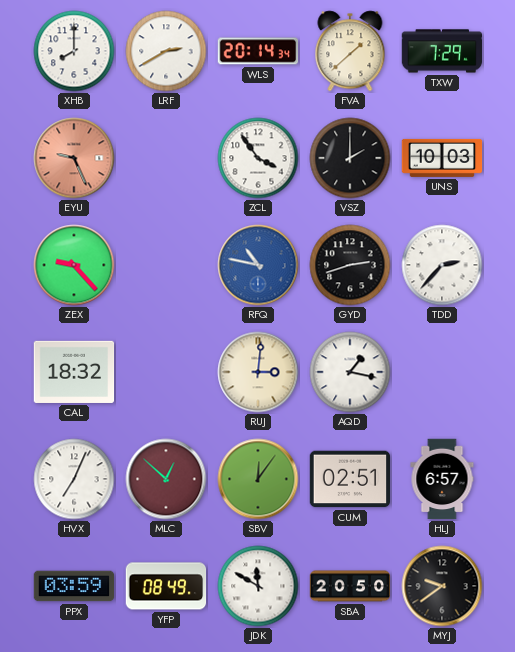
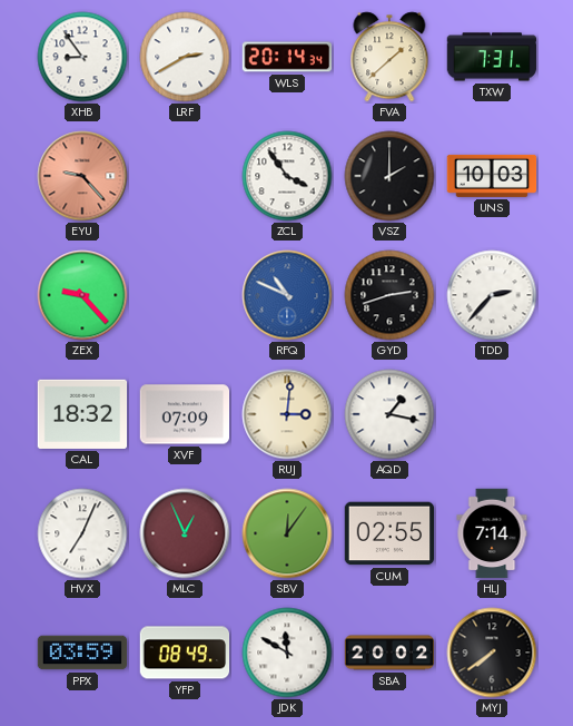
XHB: 8:00 -> 8:54
TXW: 7:29 -> 7:31
EYU: 9:26 -> 9:23
RFQ: 10:47 -> 10:49
XVF: none -> 07:09
MLC: 12:52 -> 12:56
CUM: 02:51 -> 02:55
HLJ: 6:57 -> 7:14
SBA: 20:50 -> 20:02
MYJ: 9:39 -> 7:39
